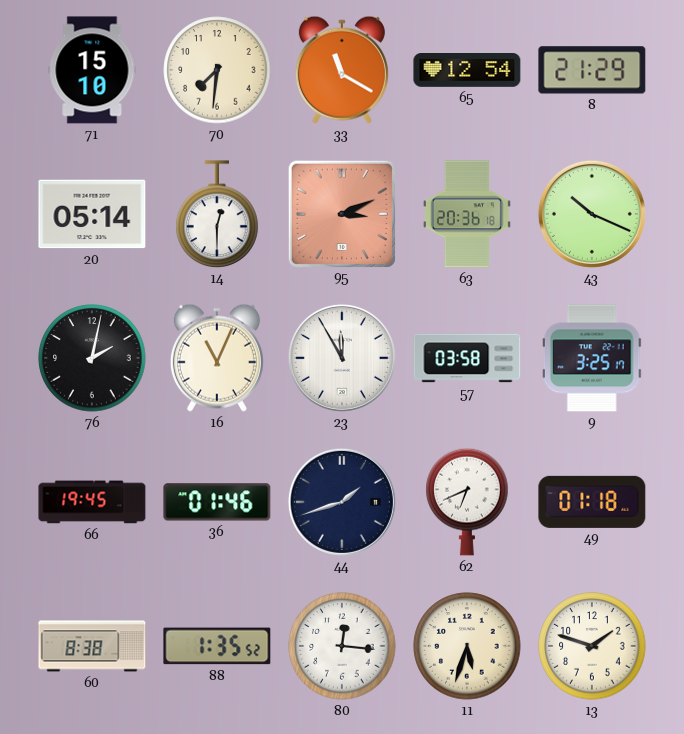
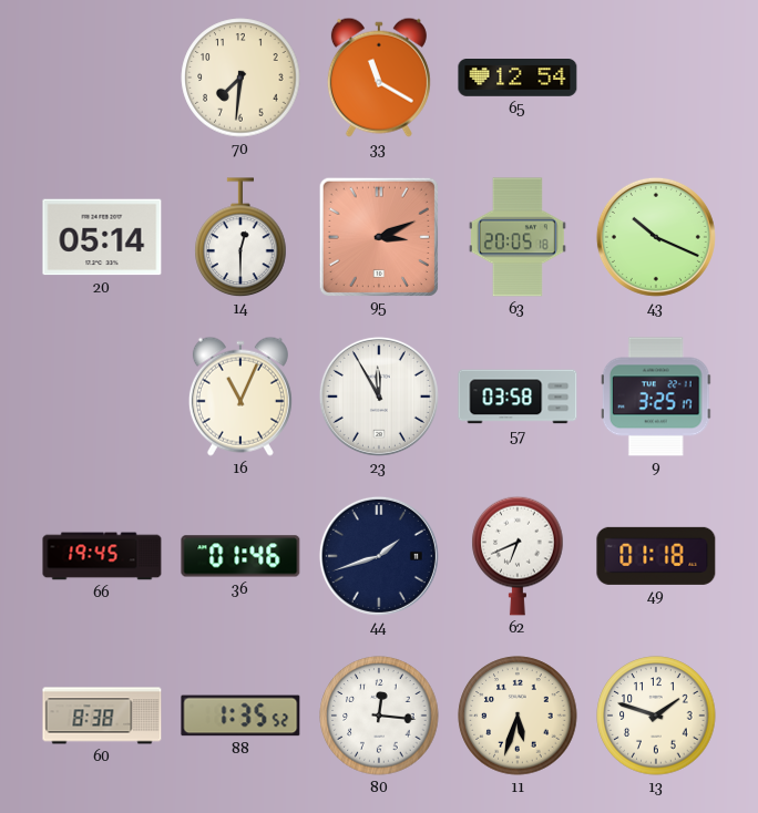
71: 15:10 -> none
8: 21:29 -> none
63: 20:36 -> 20:05
76: 2:02 -> none
